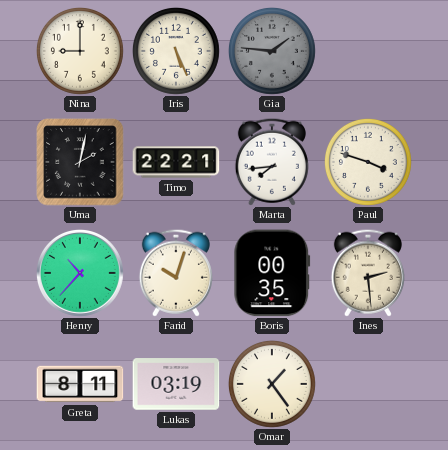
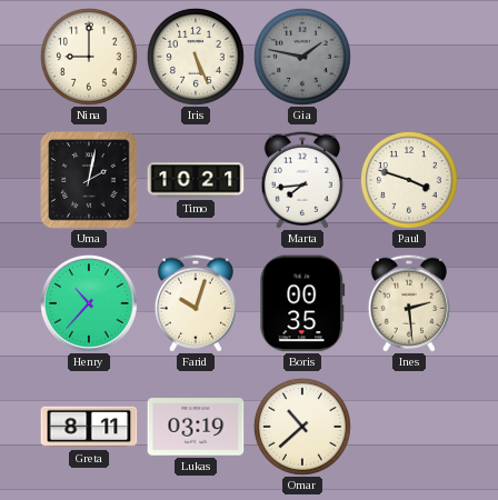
Gia: 1:46 -> 1:47
Timo: 22:21 -> 10:21
Omar: 1:24 -> 10:38
